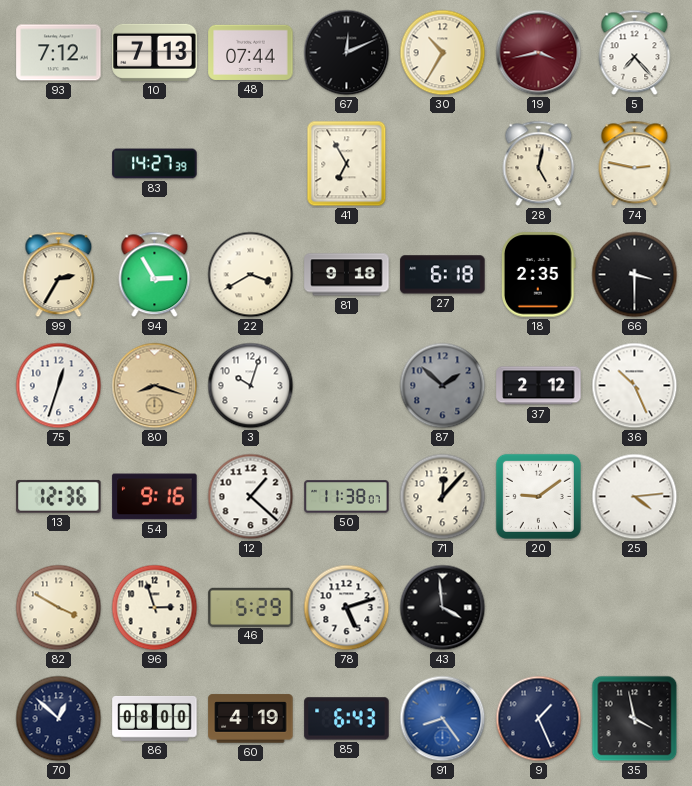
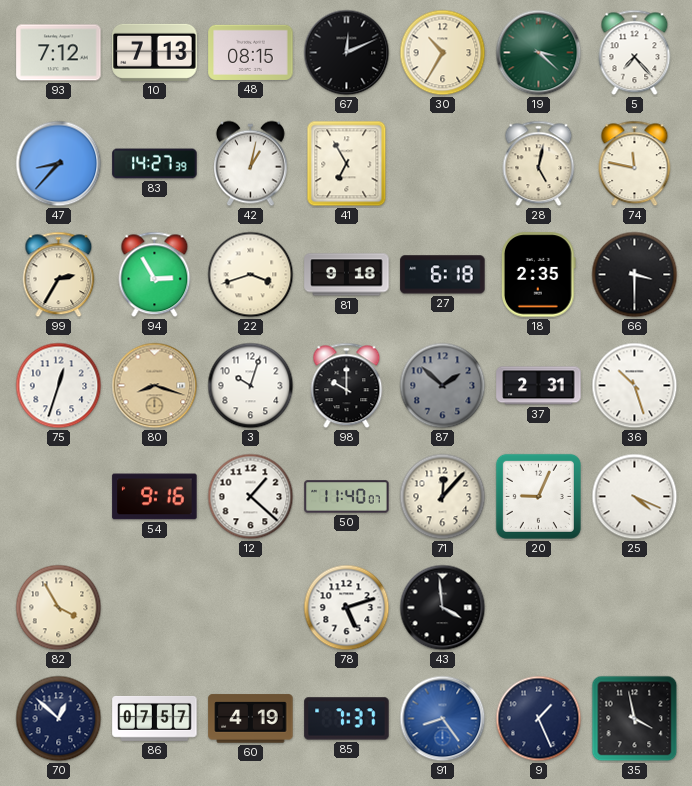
48: 07:44 -> 08:15
19: 3:43 -> 3:22
19 dial: burgundy -> green
47: none -> 8:37
42: none -> 1:02
74: 2:47 -> 11:47
22: 3:40 -> 3:42
98: none -> 10:00
37: 2:12 -> 2:31
36: 10:26 -> 10:27
13: 12:36 -> none
50: 11:38 -> 11:40
20: 9:09 -> 9:04
25: 4:14 -> 4:19
82: 3:50 -> 3:55
96: 2:57 -> none
46: 5:29 -> none
86: 08:00 -> 07:57
85: 6:43 -> 7:37
